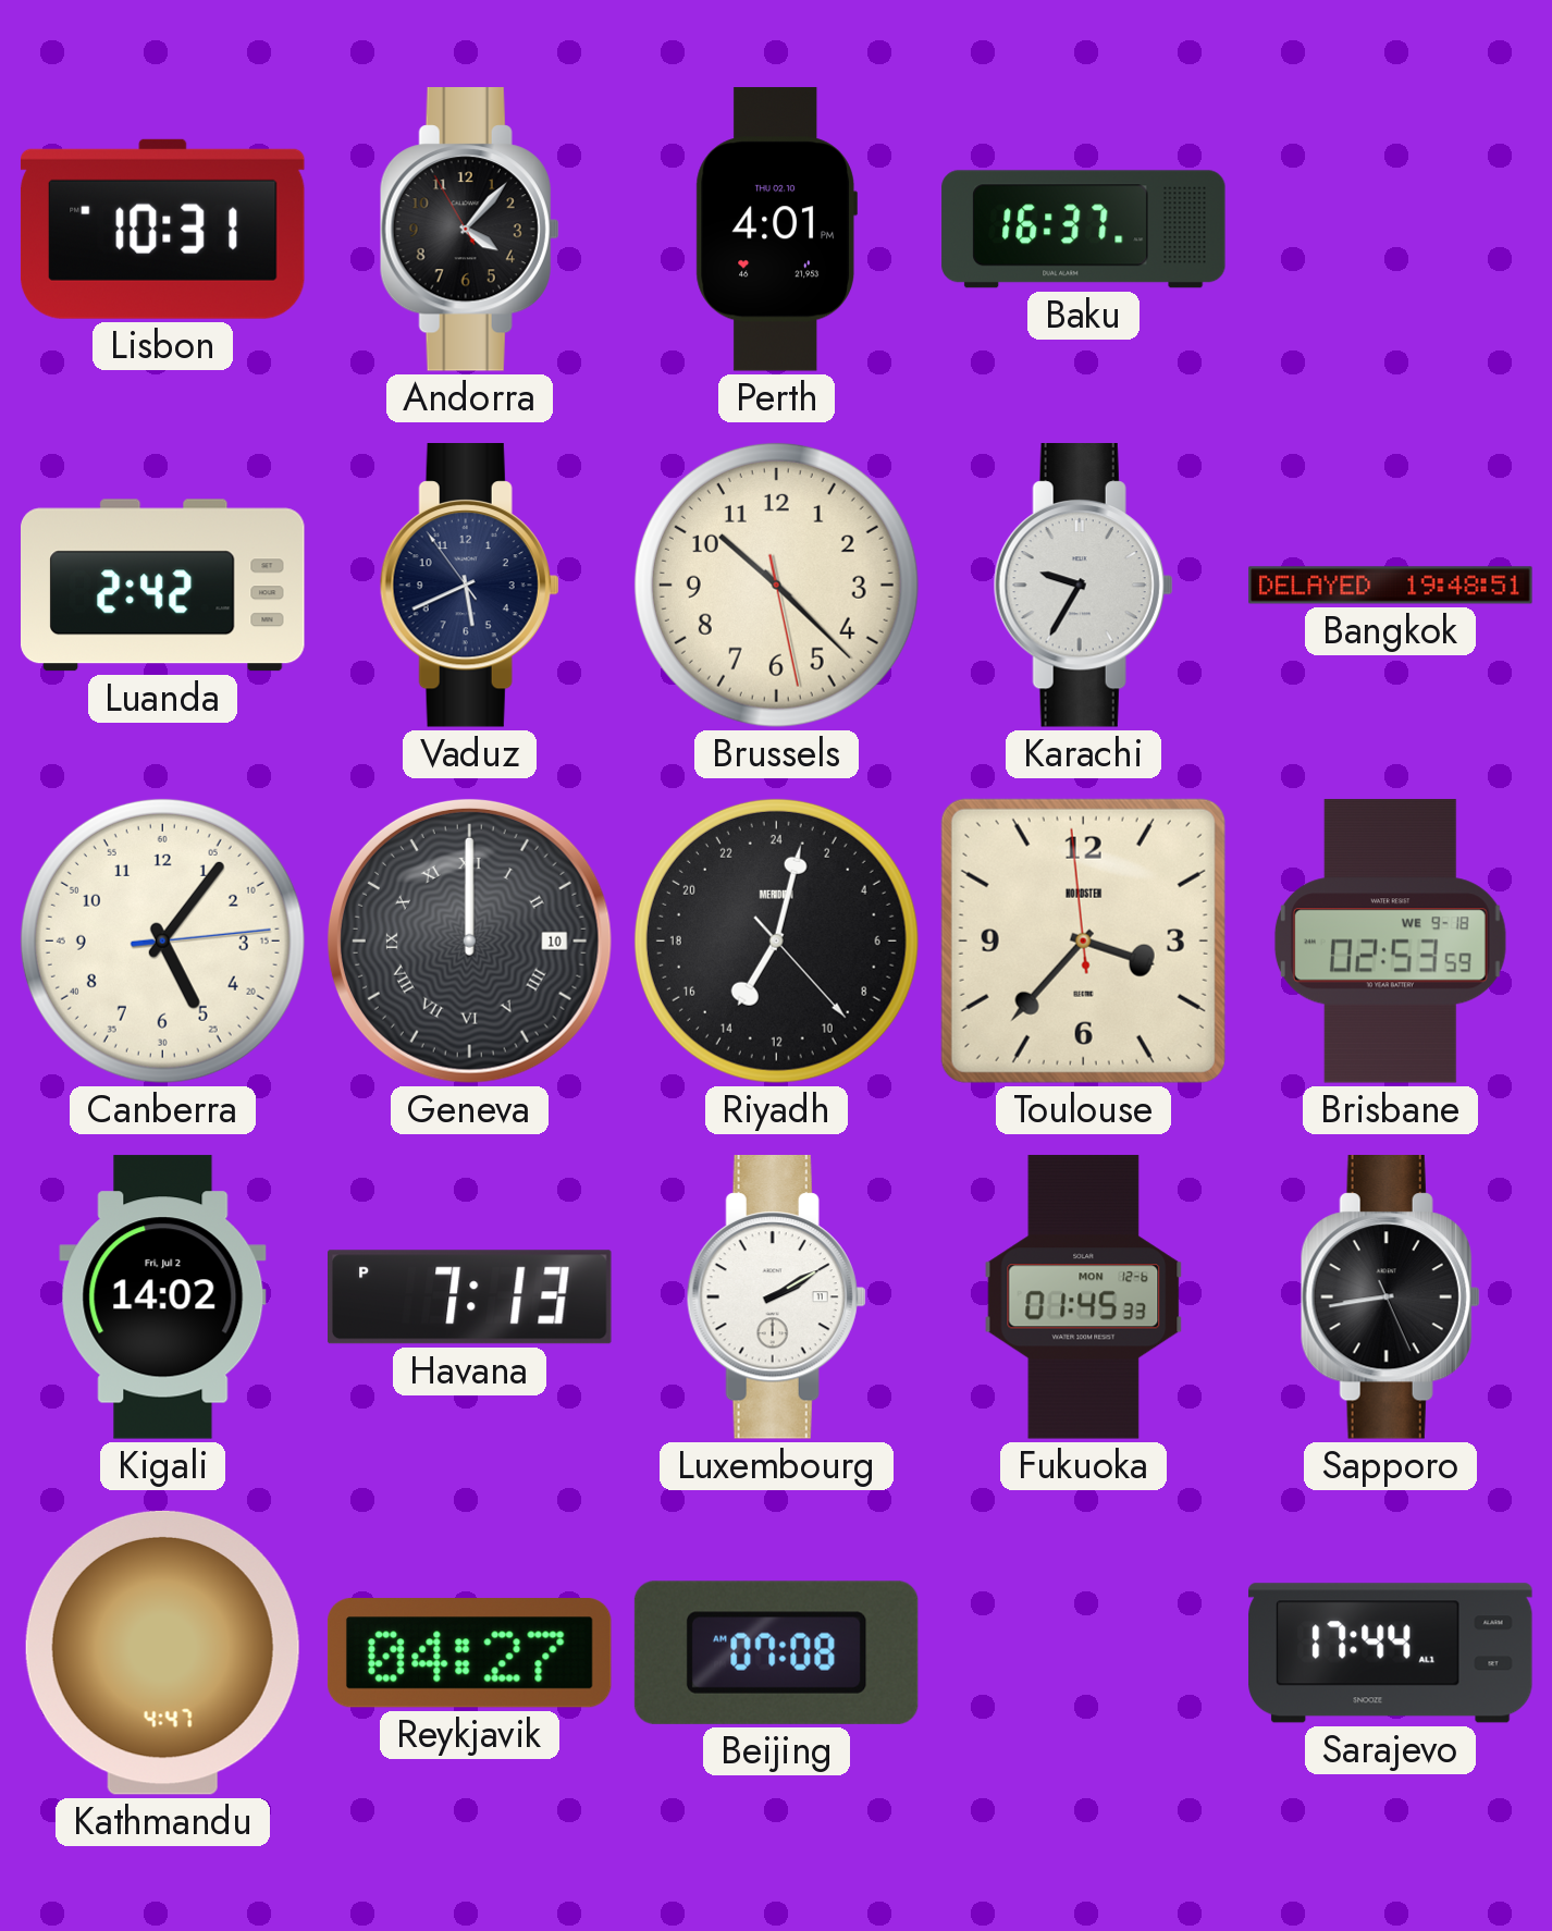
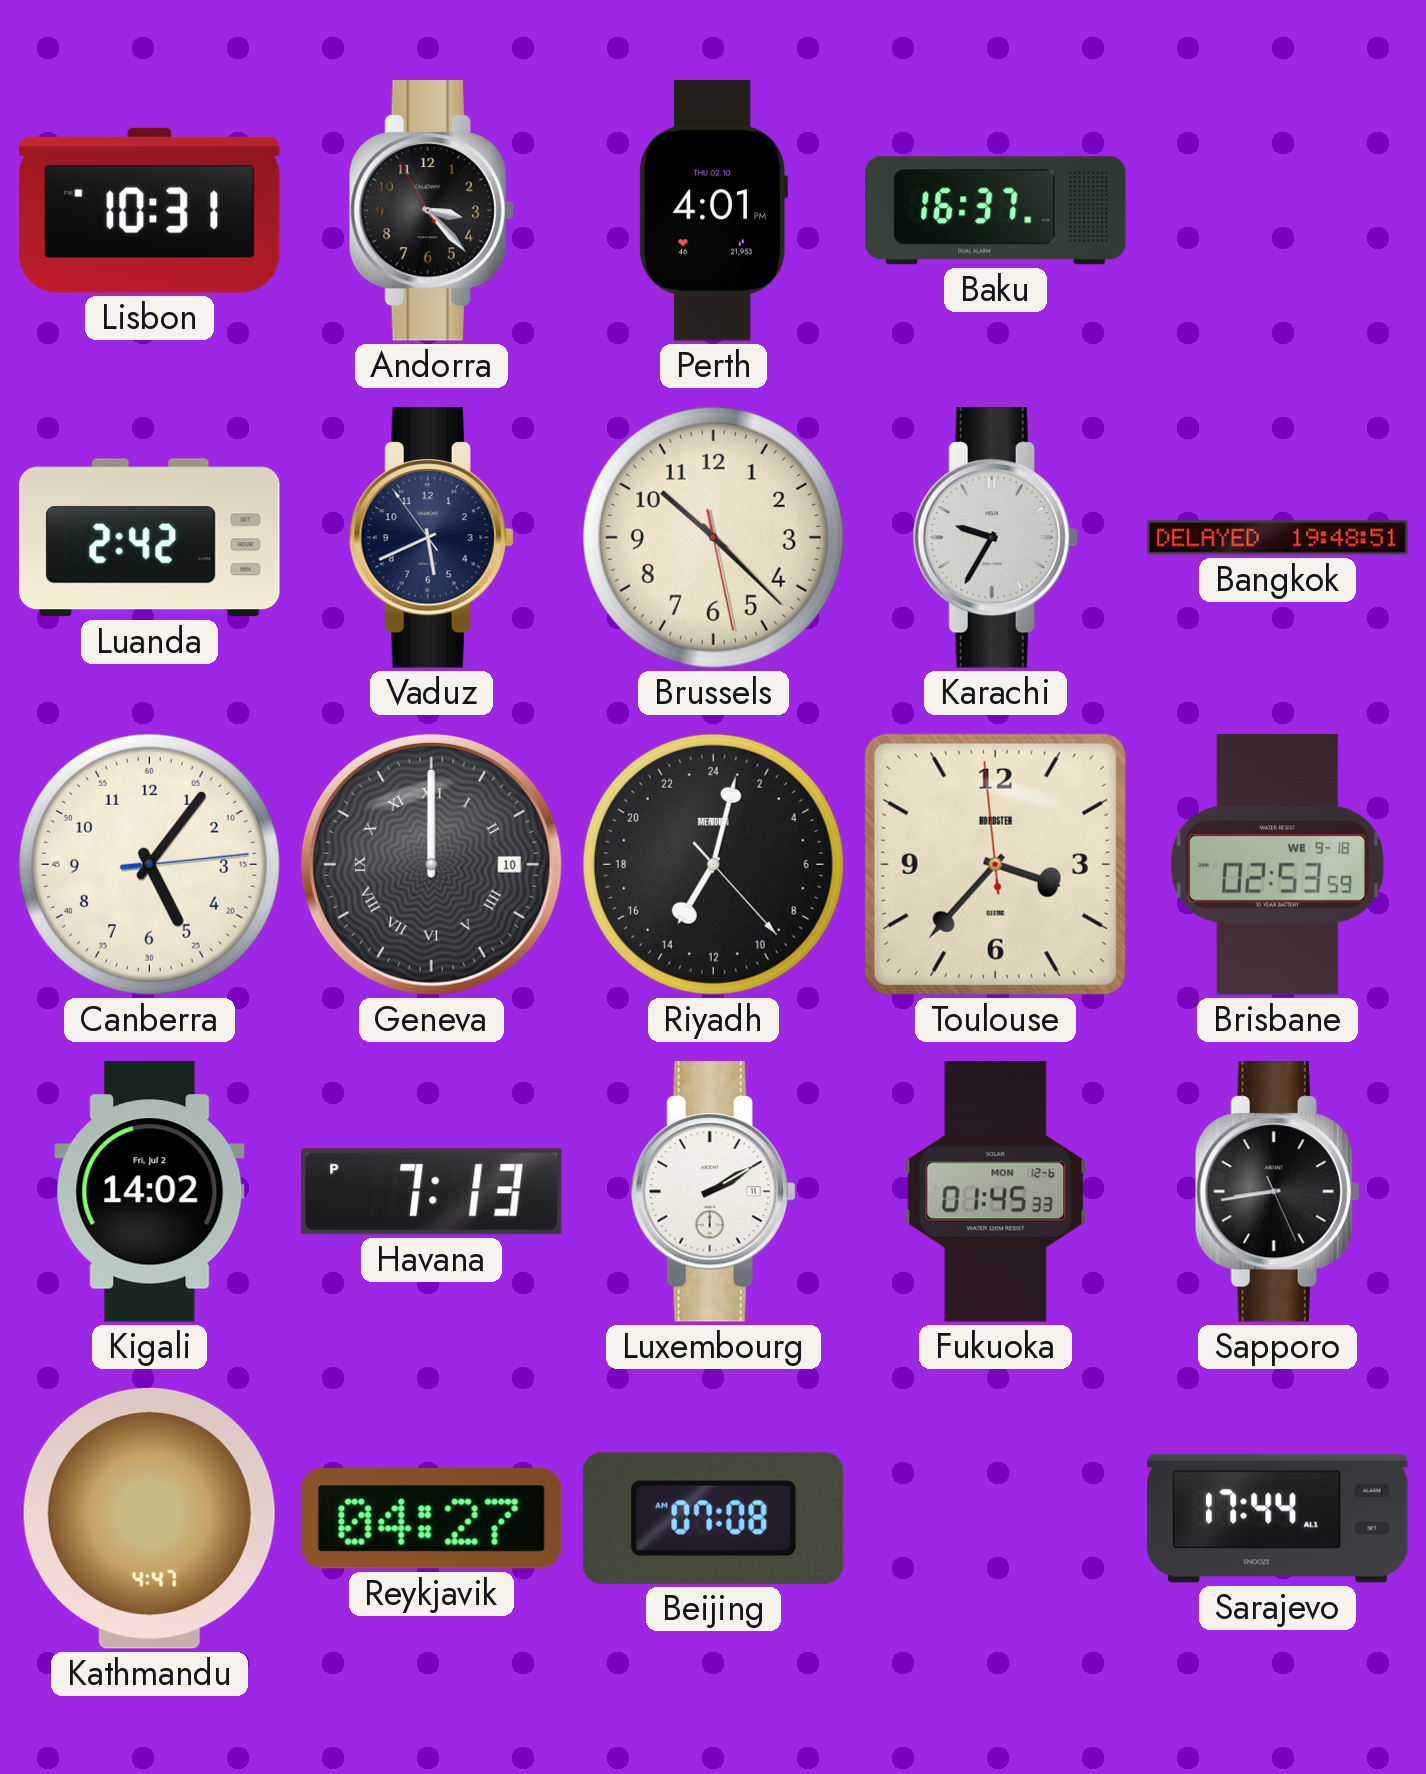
Andorra: 4:06 -> 3:22
